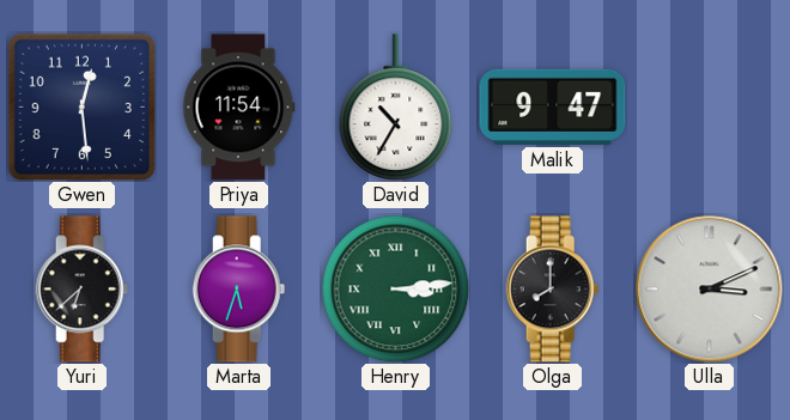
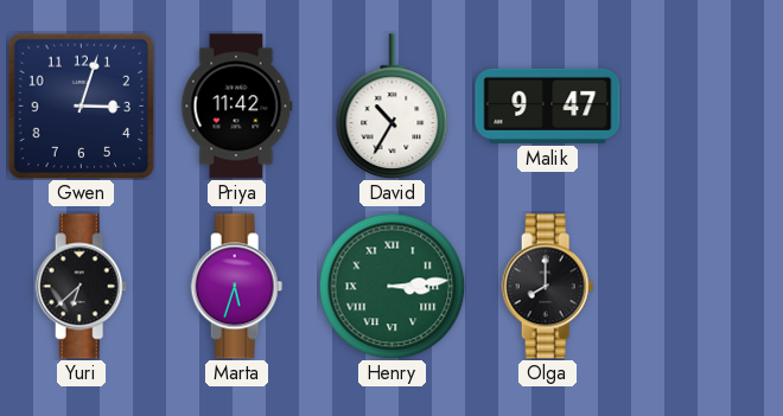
Gwen: 12:29 -> 3:03
Priya: 11:54 -> 11:42
Ulla: 3:11 -> none
